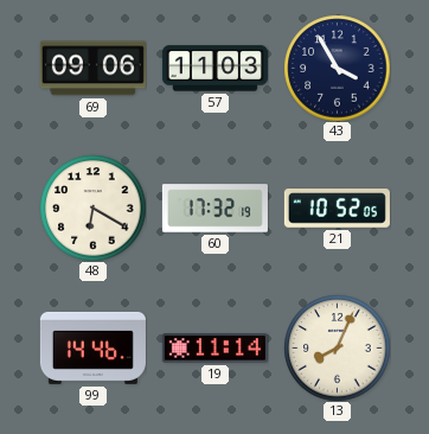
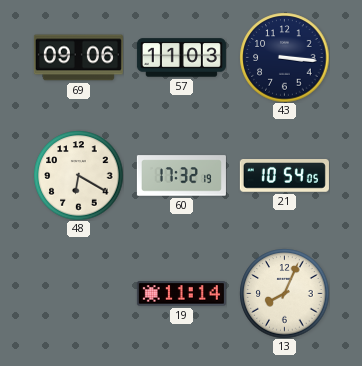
43: 3:55 -> 3:16
21: 10:52 -> 10:54
99: 14:46 -> none
